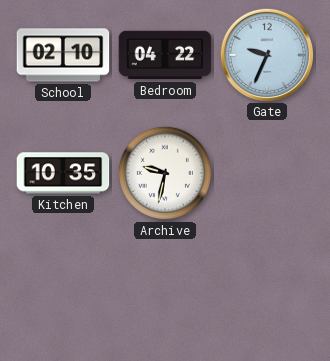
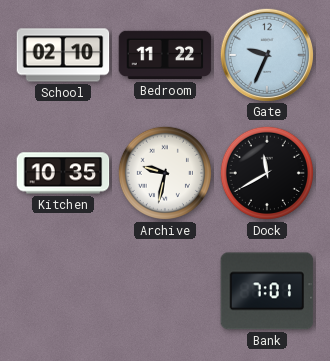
Bedroom: 04:22 -> 11:22
Dock: none -> 11:40
Bank: none -> 7:01
